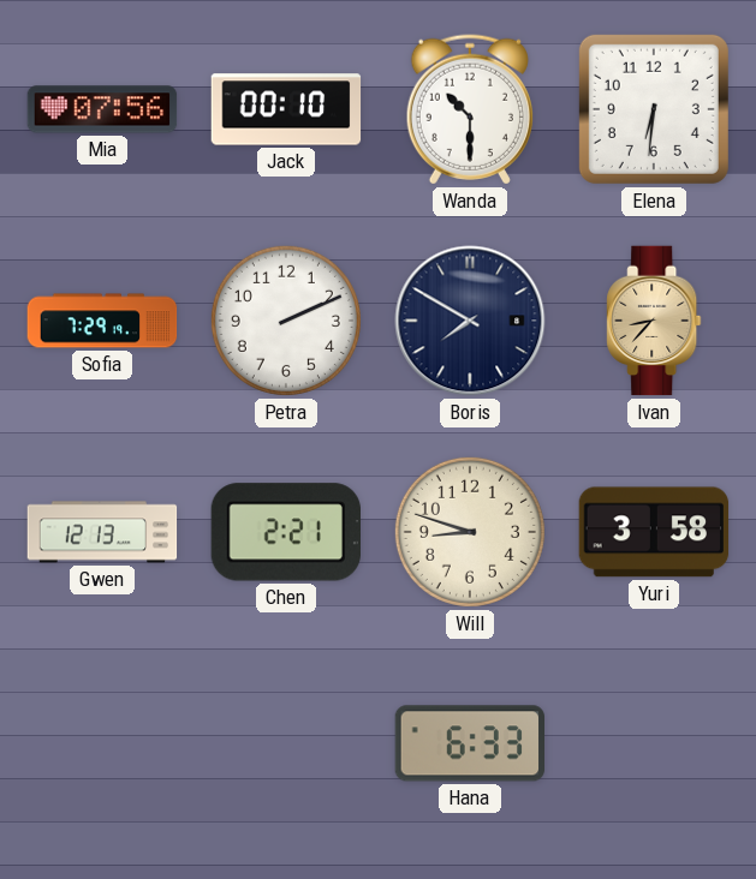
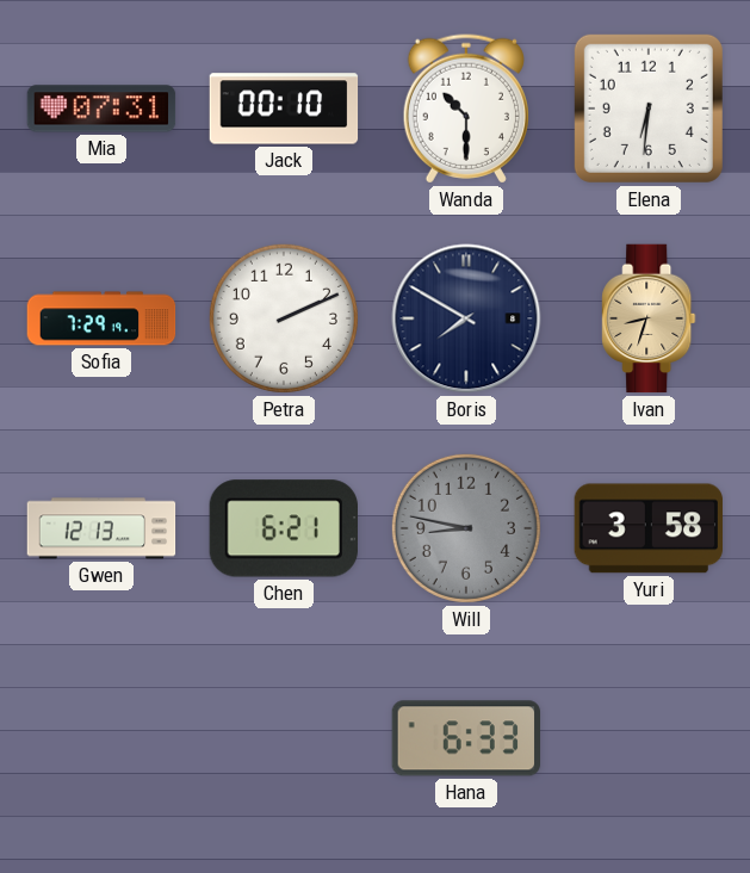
Mia: 07:56 -> 07:31
Ivan: 8:37 -> 8:33
Chen: 2:21 -> 6:21
Will: 8:48 -> 8:47
Will dial: cream -> grey
